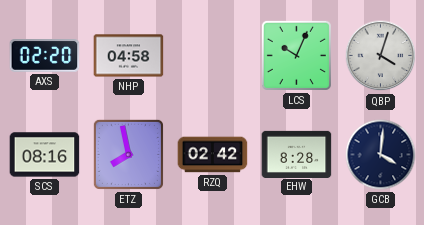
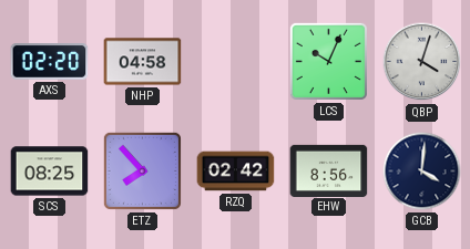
SCS: 08:16 -> 08:25
ETZ: 7:58 -> 7:53
EHW: 8:28 -> 8:56
